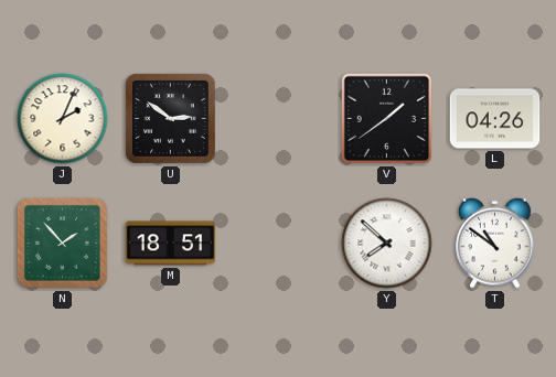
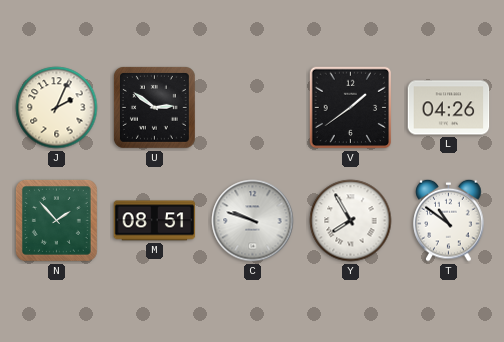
M: 18:51 -> 08:51
C: none -> 9:48
Y: 7:52 -> 7:55
